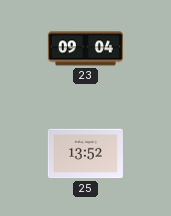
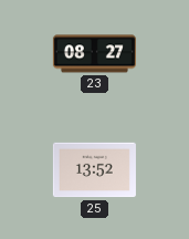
23: 09:04 -> 08:27
